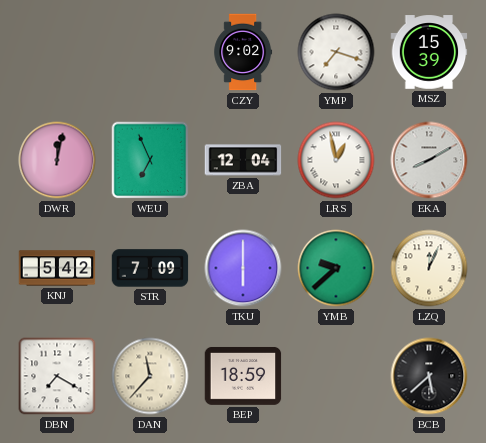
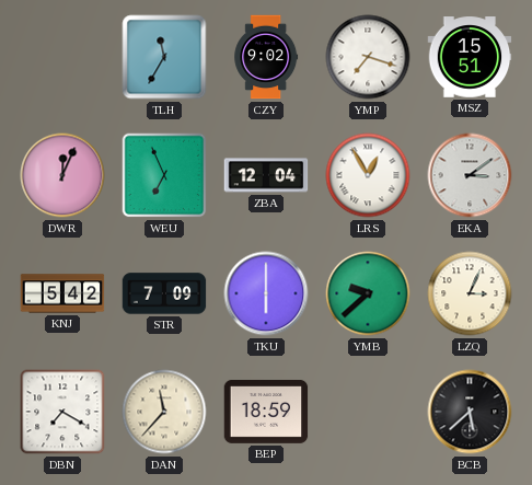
TLH: none -> 11:35
MSZ: 15:39 -> 15:51
DWR: 12:02 -> 12:04
LRS: 12:58 -> 12:55
EKA: 8:10 -> 3:09
LZQ: 12:04 -> 3:04
